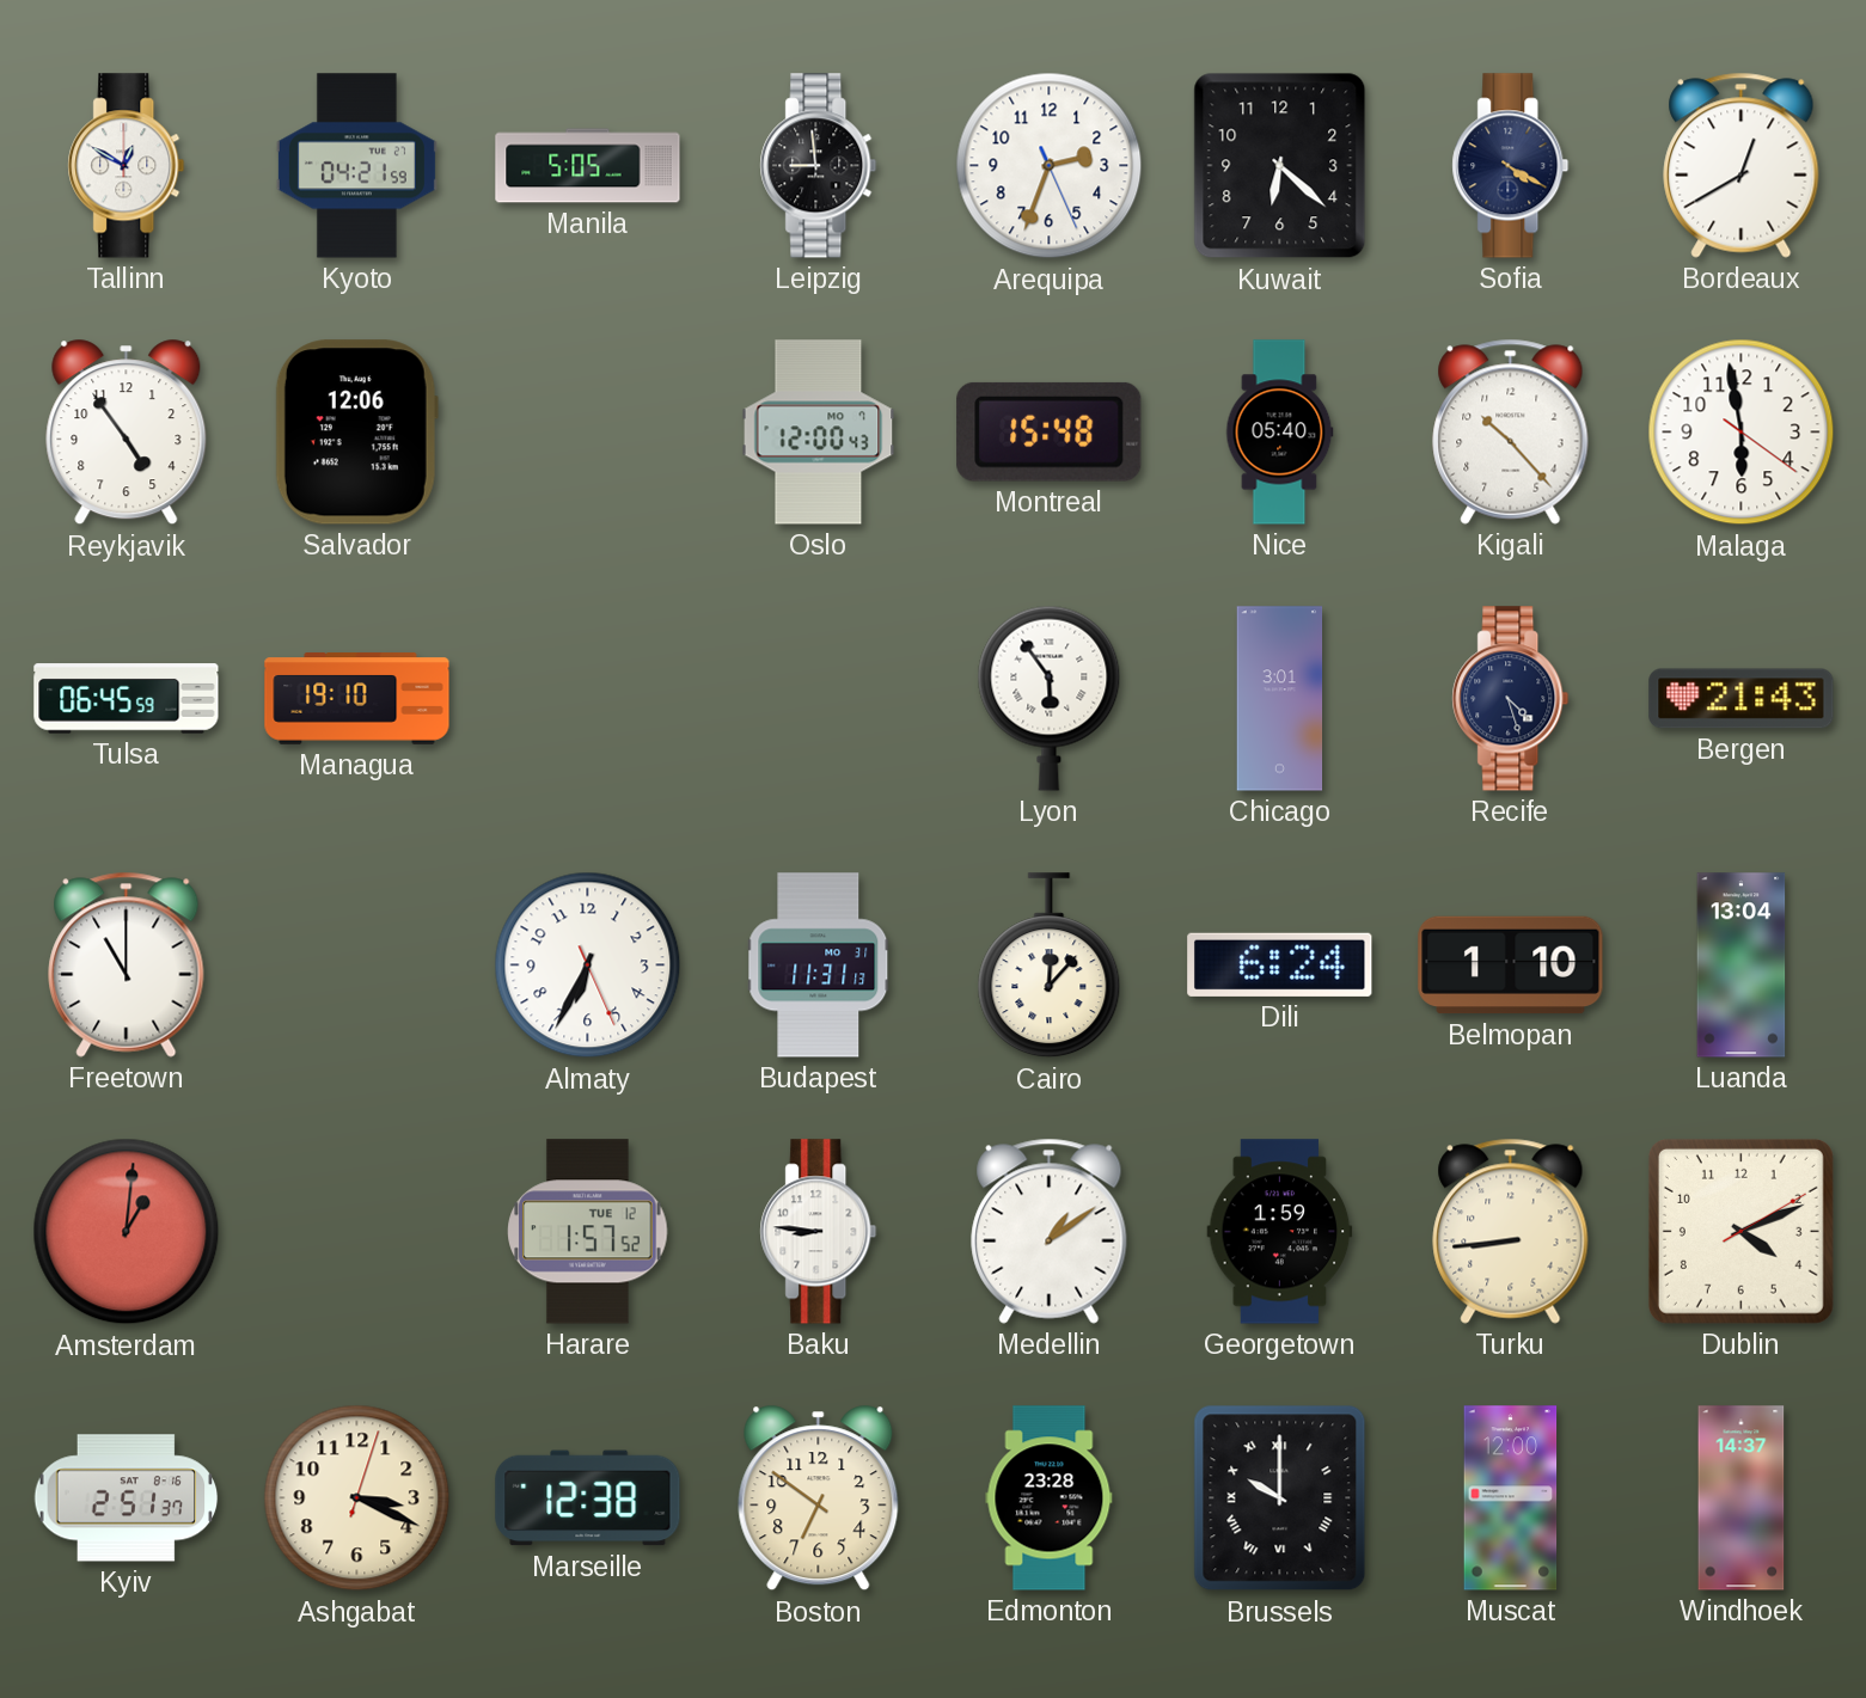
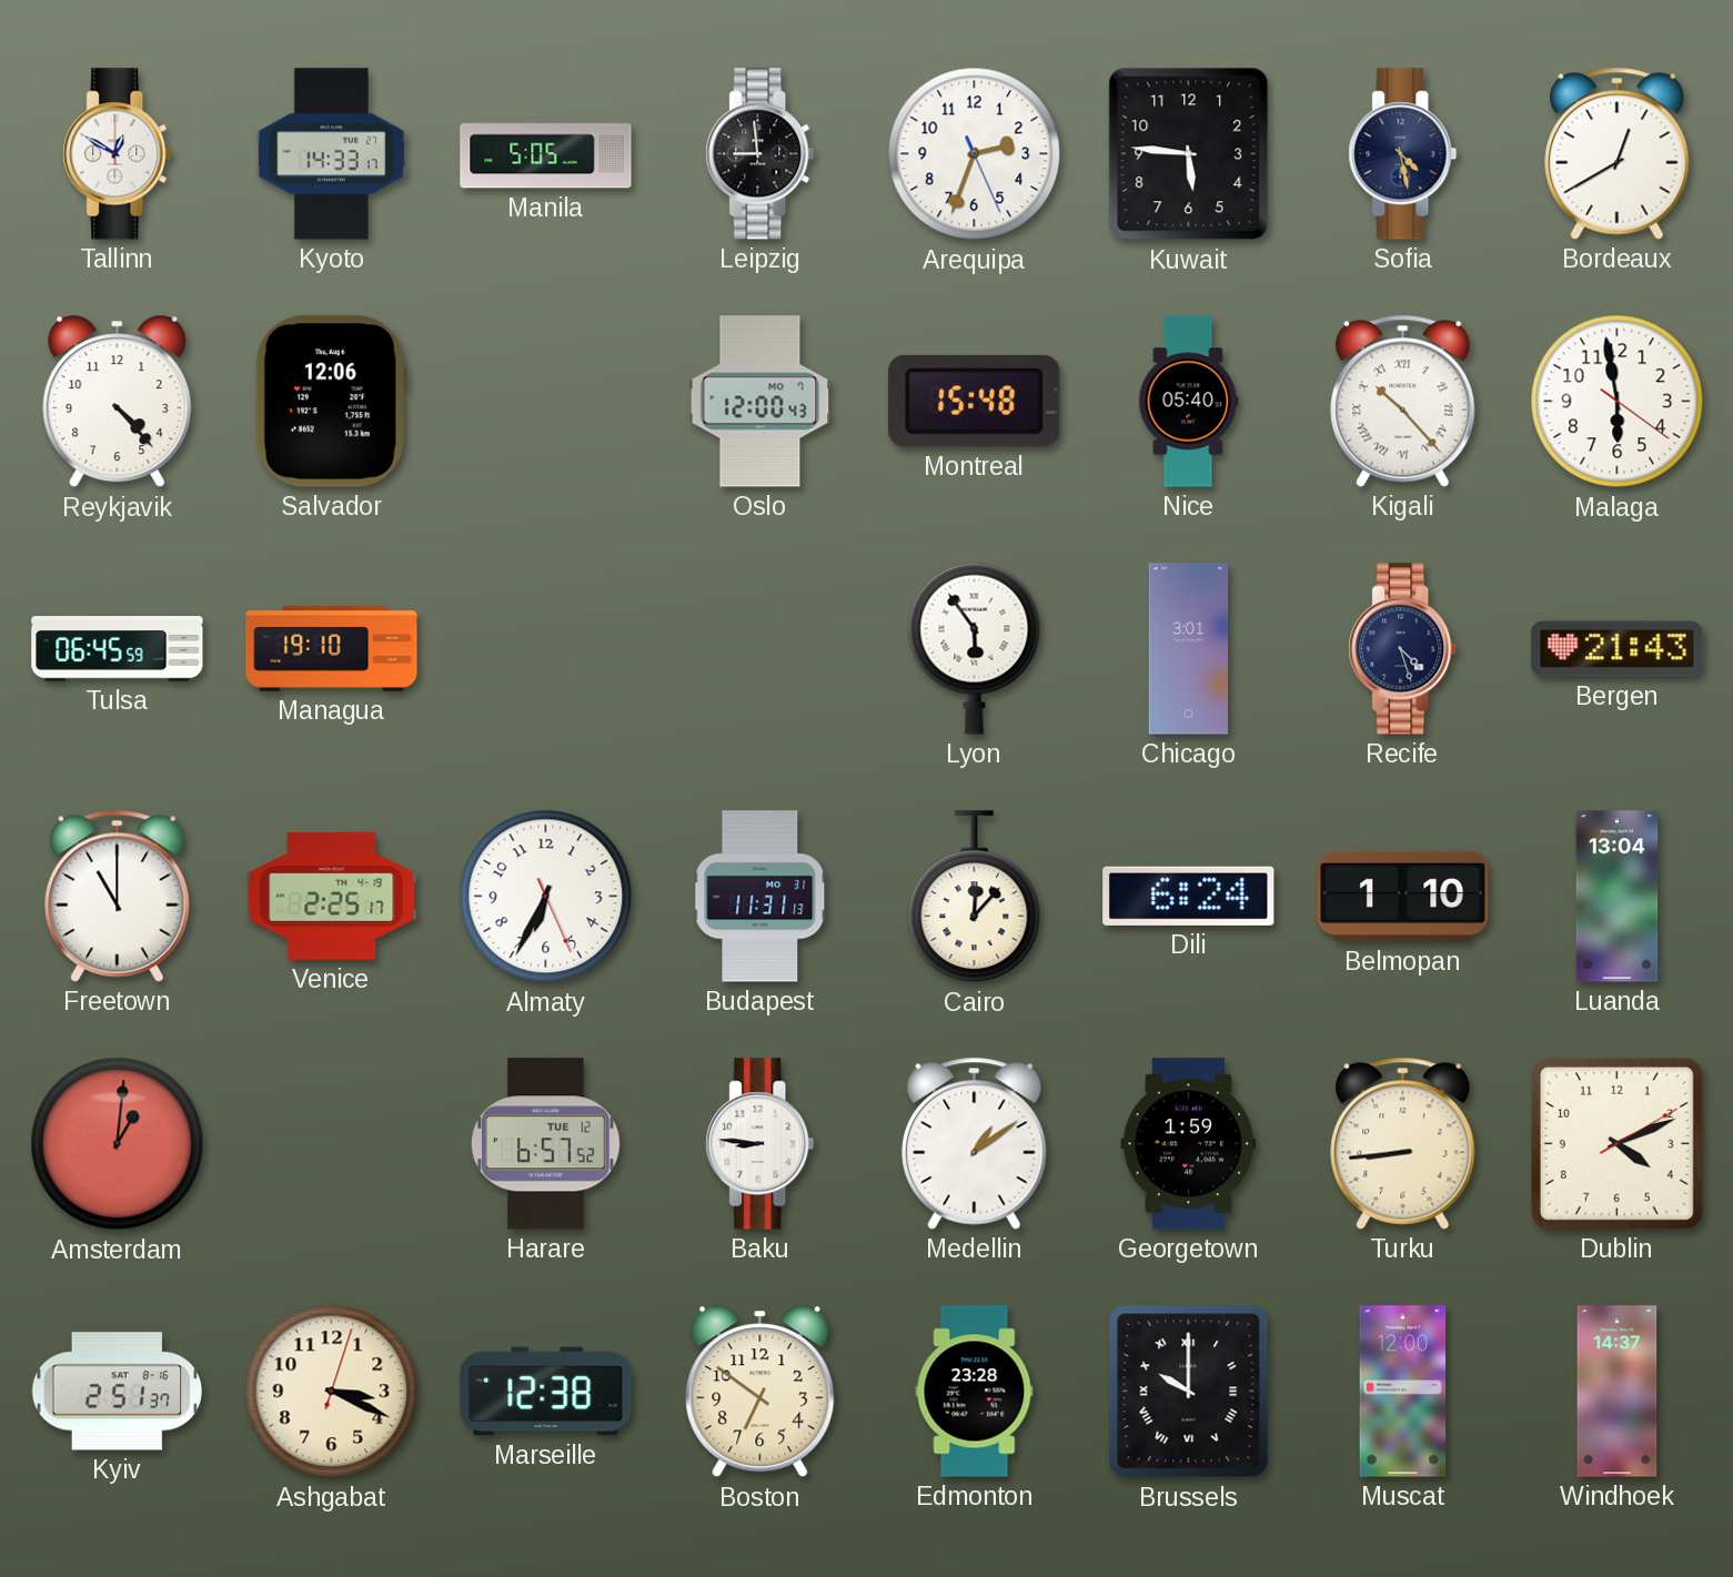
Kyoto: 04:21 -> 14:33
Kuwait: 6:22 -> 5:46
Sofia: 4:20 -> 4:28
Reykjavik: 4:54 -> 4:23
Kigali numerals: Arabic -> Roman
Venice: none -> 2:25
Harare: 1:57 -> 6:57
